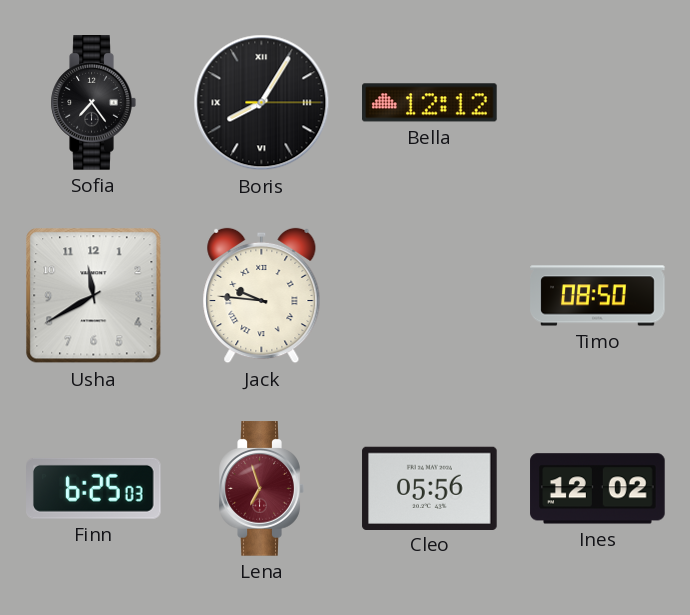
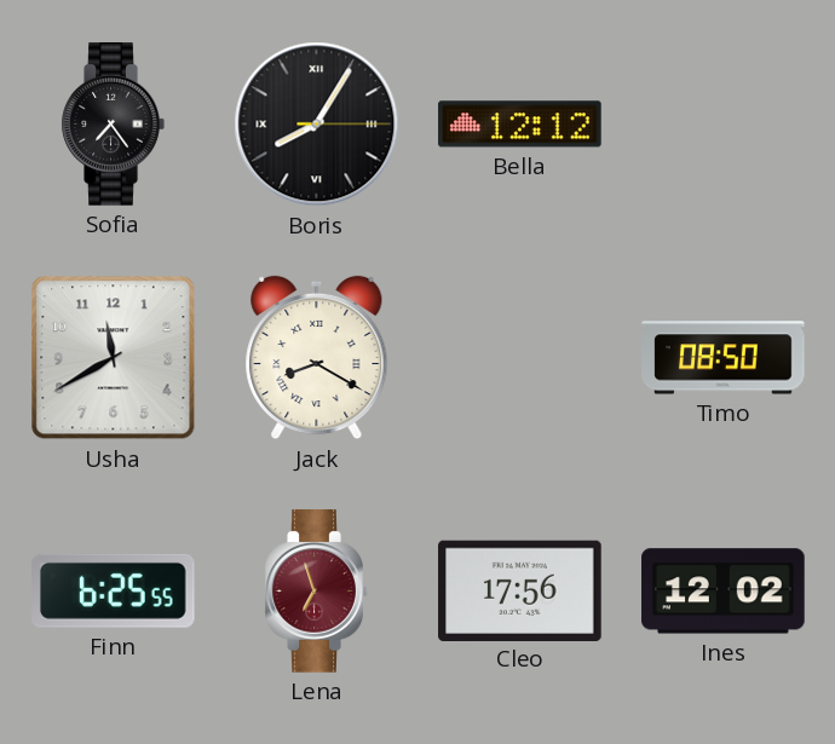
Jack: 9:46 -> 8:20
Finn: 6:25:03 -> 6:25:55
Cleo: 05:56 -> 17:56
